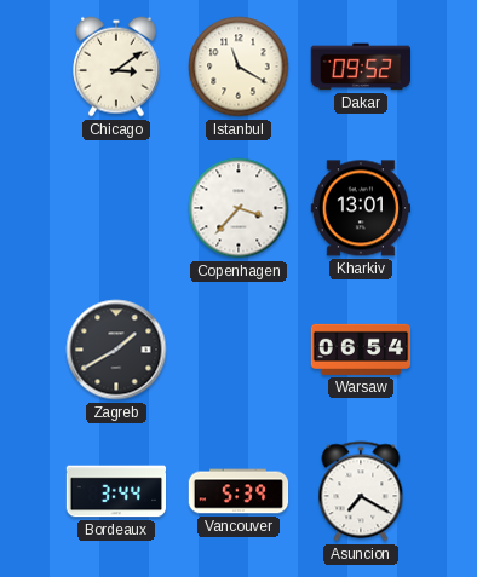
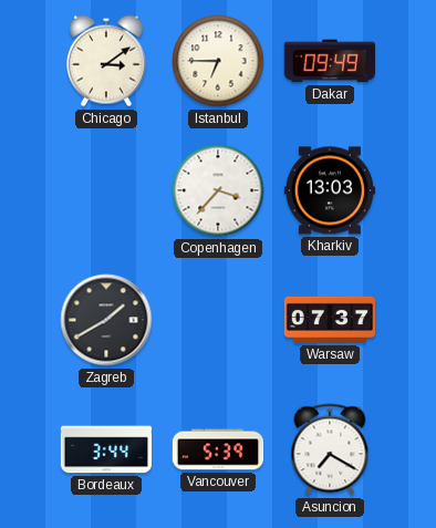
Istanbul: 11:20 -> 6:45
Dakar: 09:52 -> 09:49
Kharkiv: 13:01 -> 13:03
Warsaw: 06:54 -> 07:37
